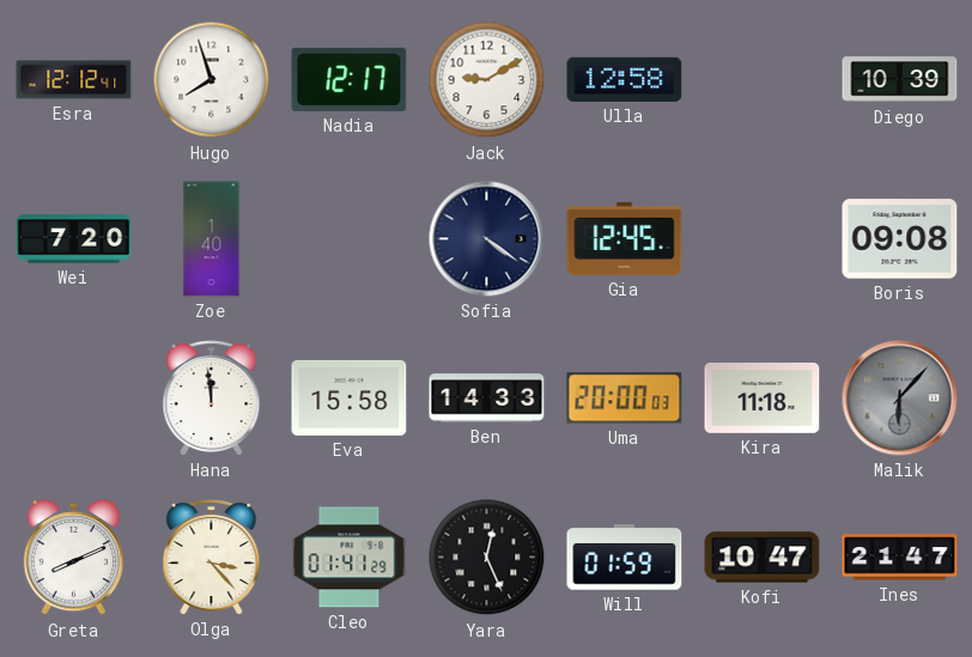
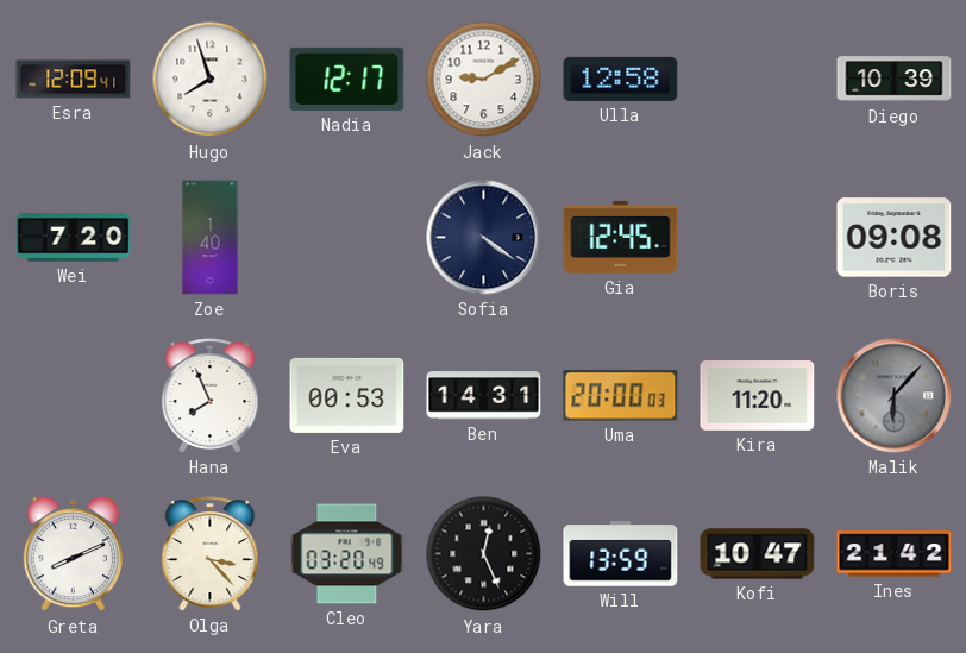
Esra: 12:12 -> 12:09
Hana: 11:59 -> 7:56
Eva: 15:58 -> 00:53
Ben: 14:33 -> 14:31
Kira: 11:18 -> 11:20
Cleo: 01:41 -> 03:20
Will: 01:59 -> 13:59
Ines: 21:47 -> 21:42
